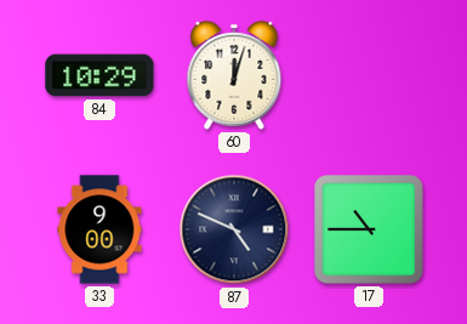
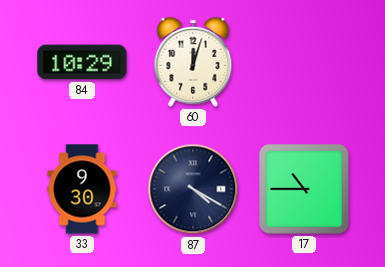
33: 9:00 -> 9:30
87: 4:49 -> 4:20
